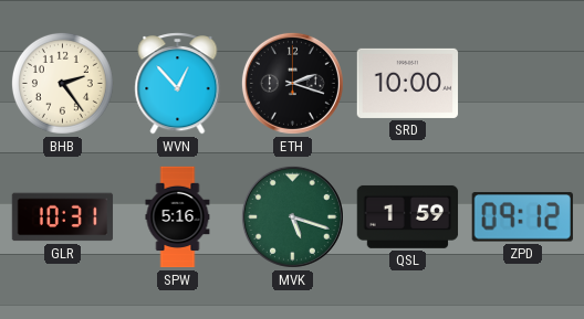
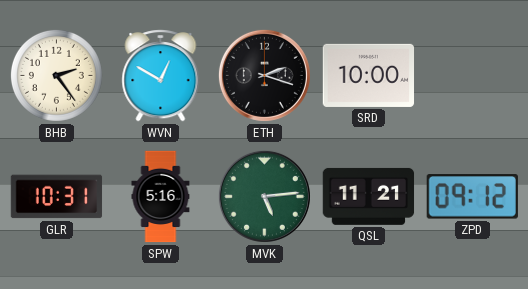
WVN: 12:53 -> 12:50
MVK: 5:18 -> 5:14
QSL: 1:59 -> 11:21
